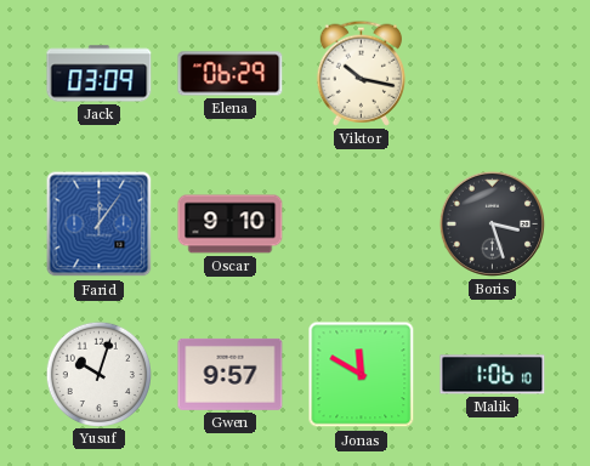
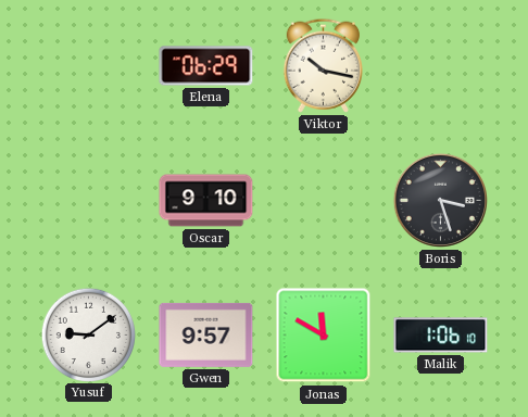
Jack: 03:09 -> none
Farid: 12:06 -> none
Yusuf: 10:03 -> 9:09
